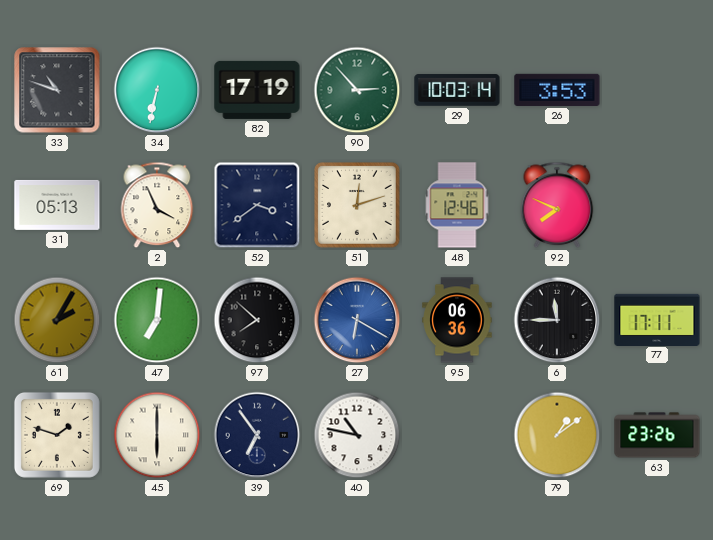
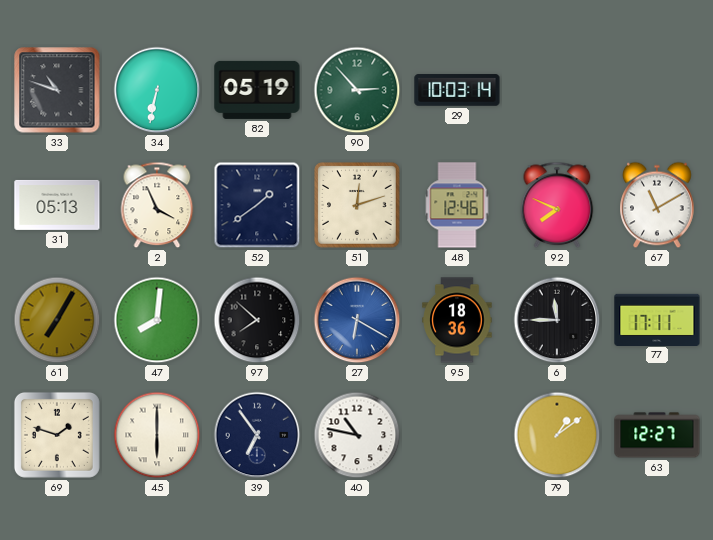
82: 17:19 -> 05:19
26: 3:53 -> none
52: 3:39 -> 1:39
67: none -> 11:10
61: 2:05 -> 7:05
47: 7:01 -> 8:01
95: 06:36 -> 18:36
63: 23:26 -> 12:27
